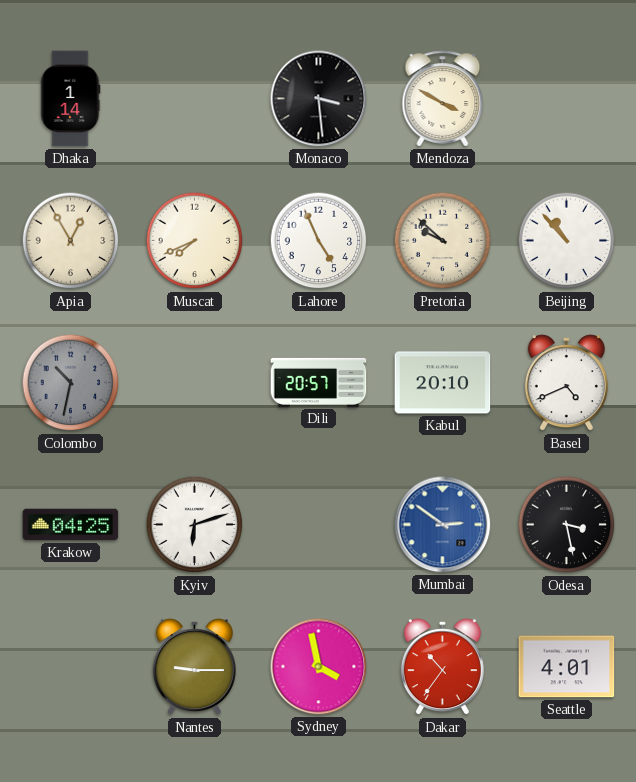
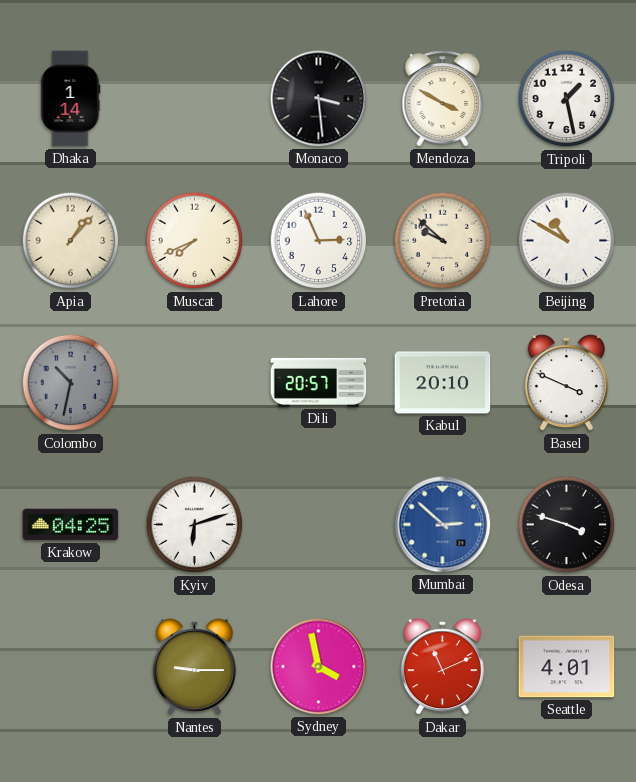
Tripoli: none -> 1:28
Apia: 12:55 -> 1:07
Lahore: 4:56 -> 2:56
Beijing: 10:53 -> 10:50
Basel: 4:41 -> 3:49
Mumbai: 2:51 -> 2:52
Odesa: 3:28 -> 3:48
Dakar: 10:36 -> 11:11
